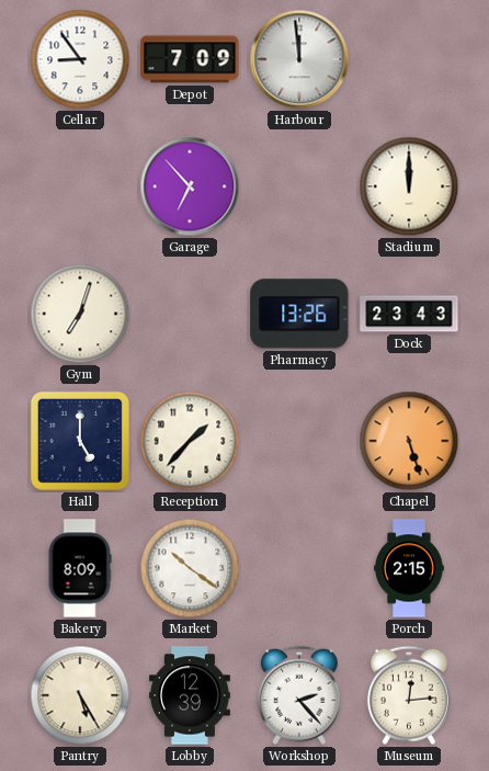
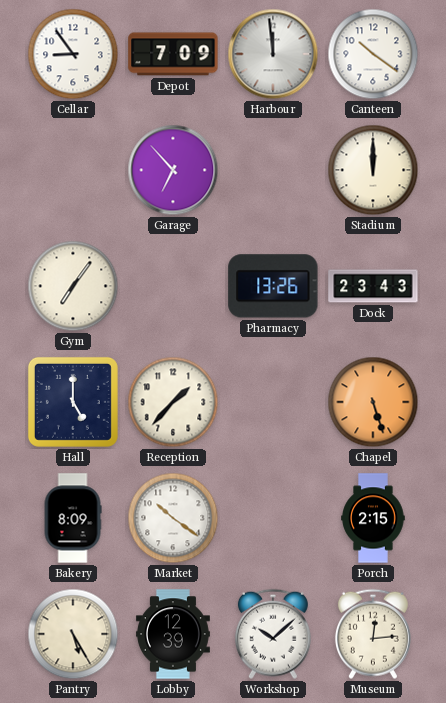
Canteen: none -> 10:21
Gym: 7:03 -> 7:06
Workshop: 2:23 -> 10:08
